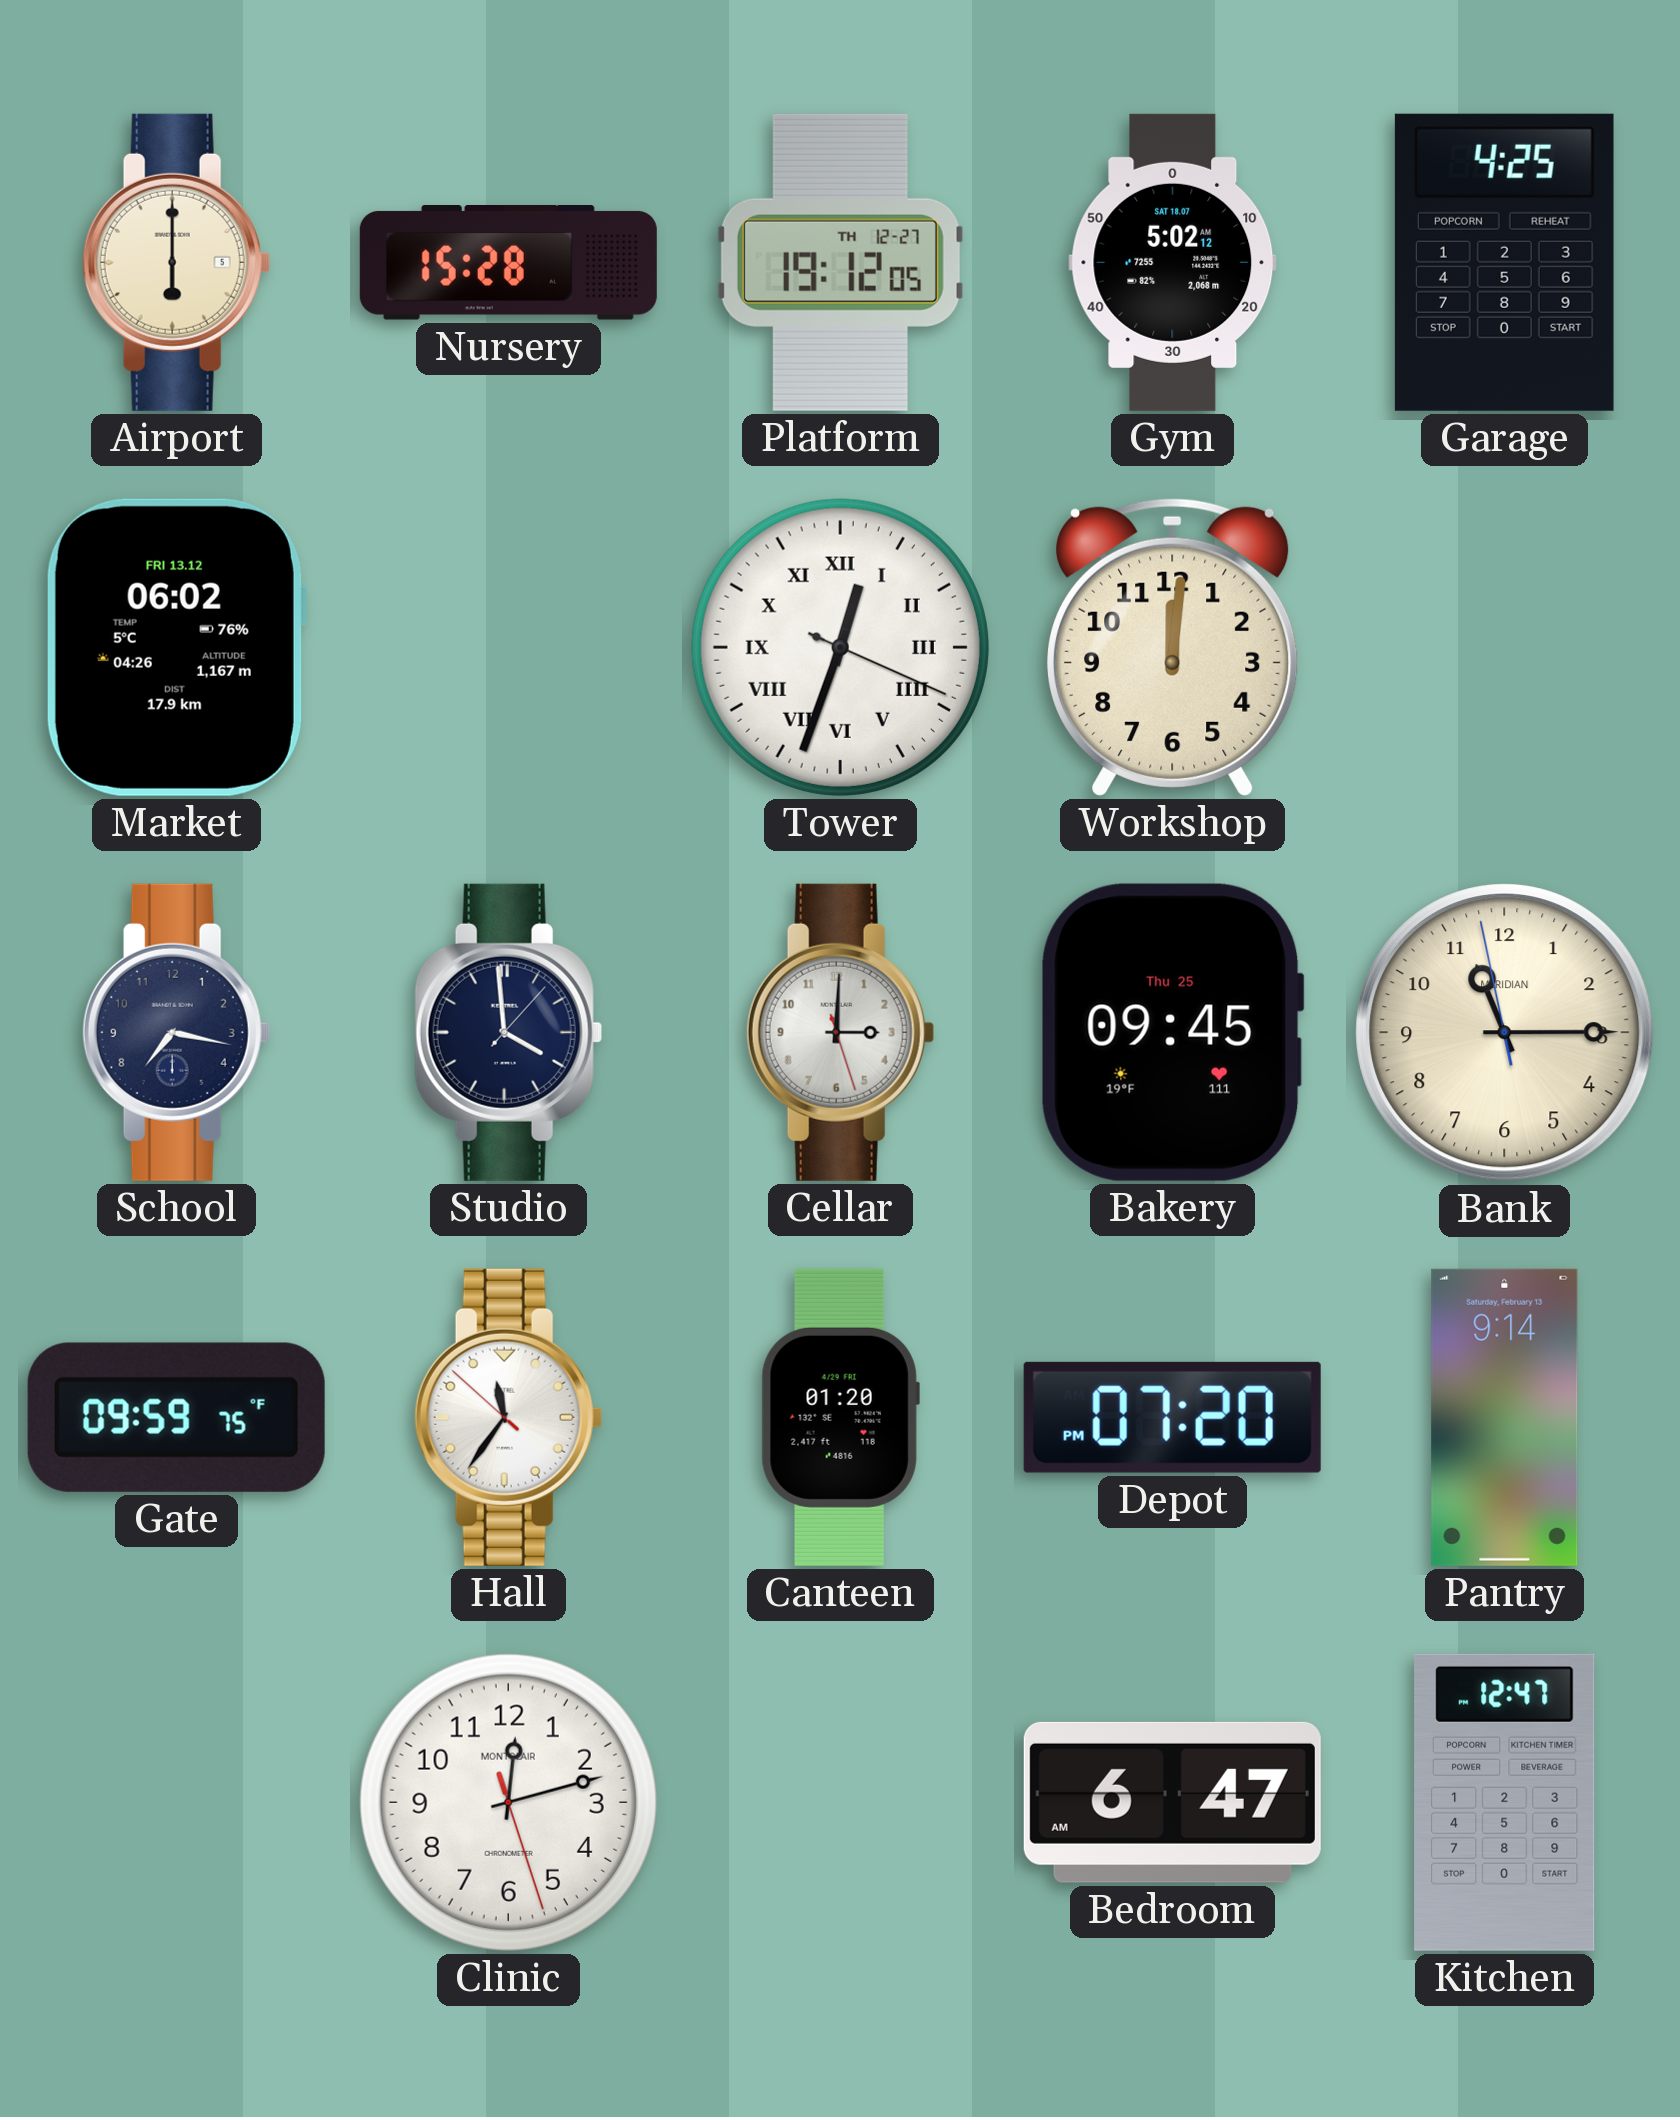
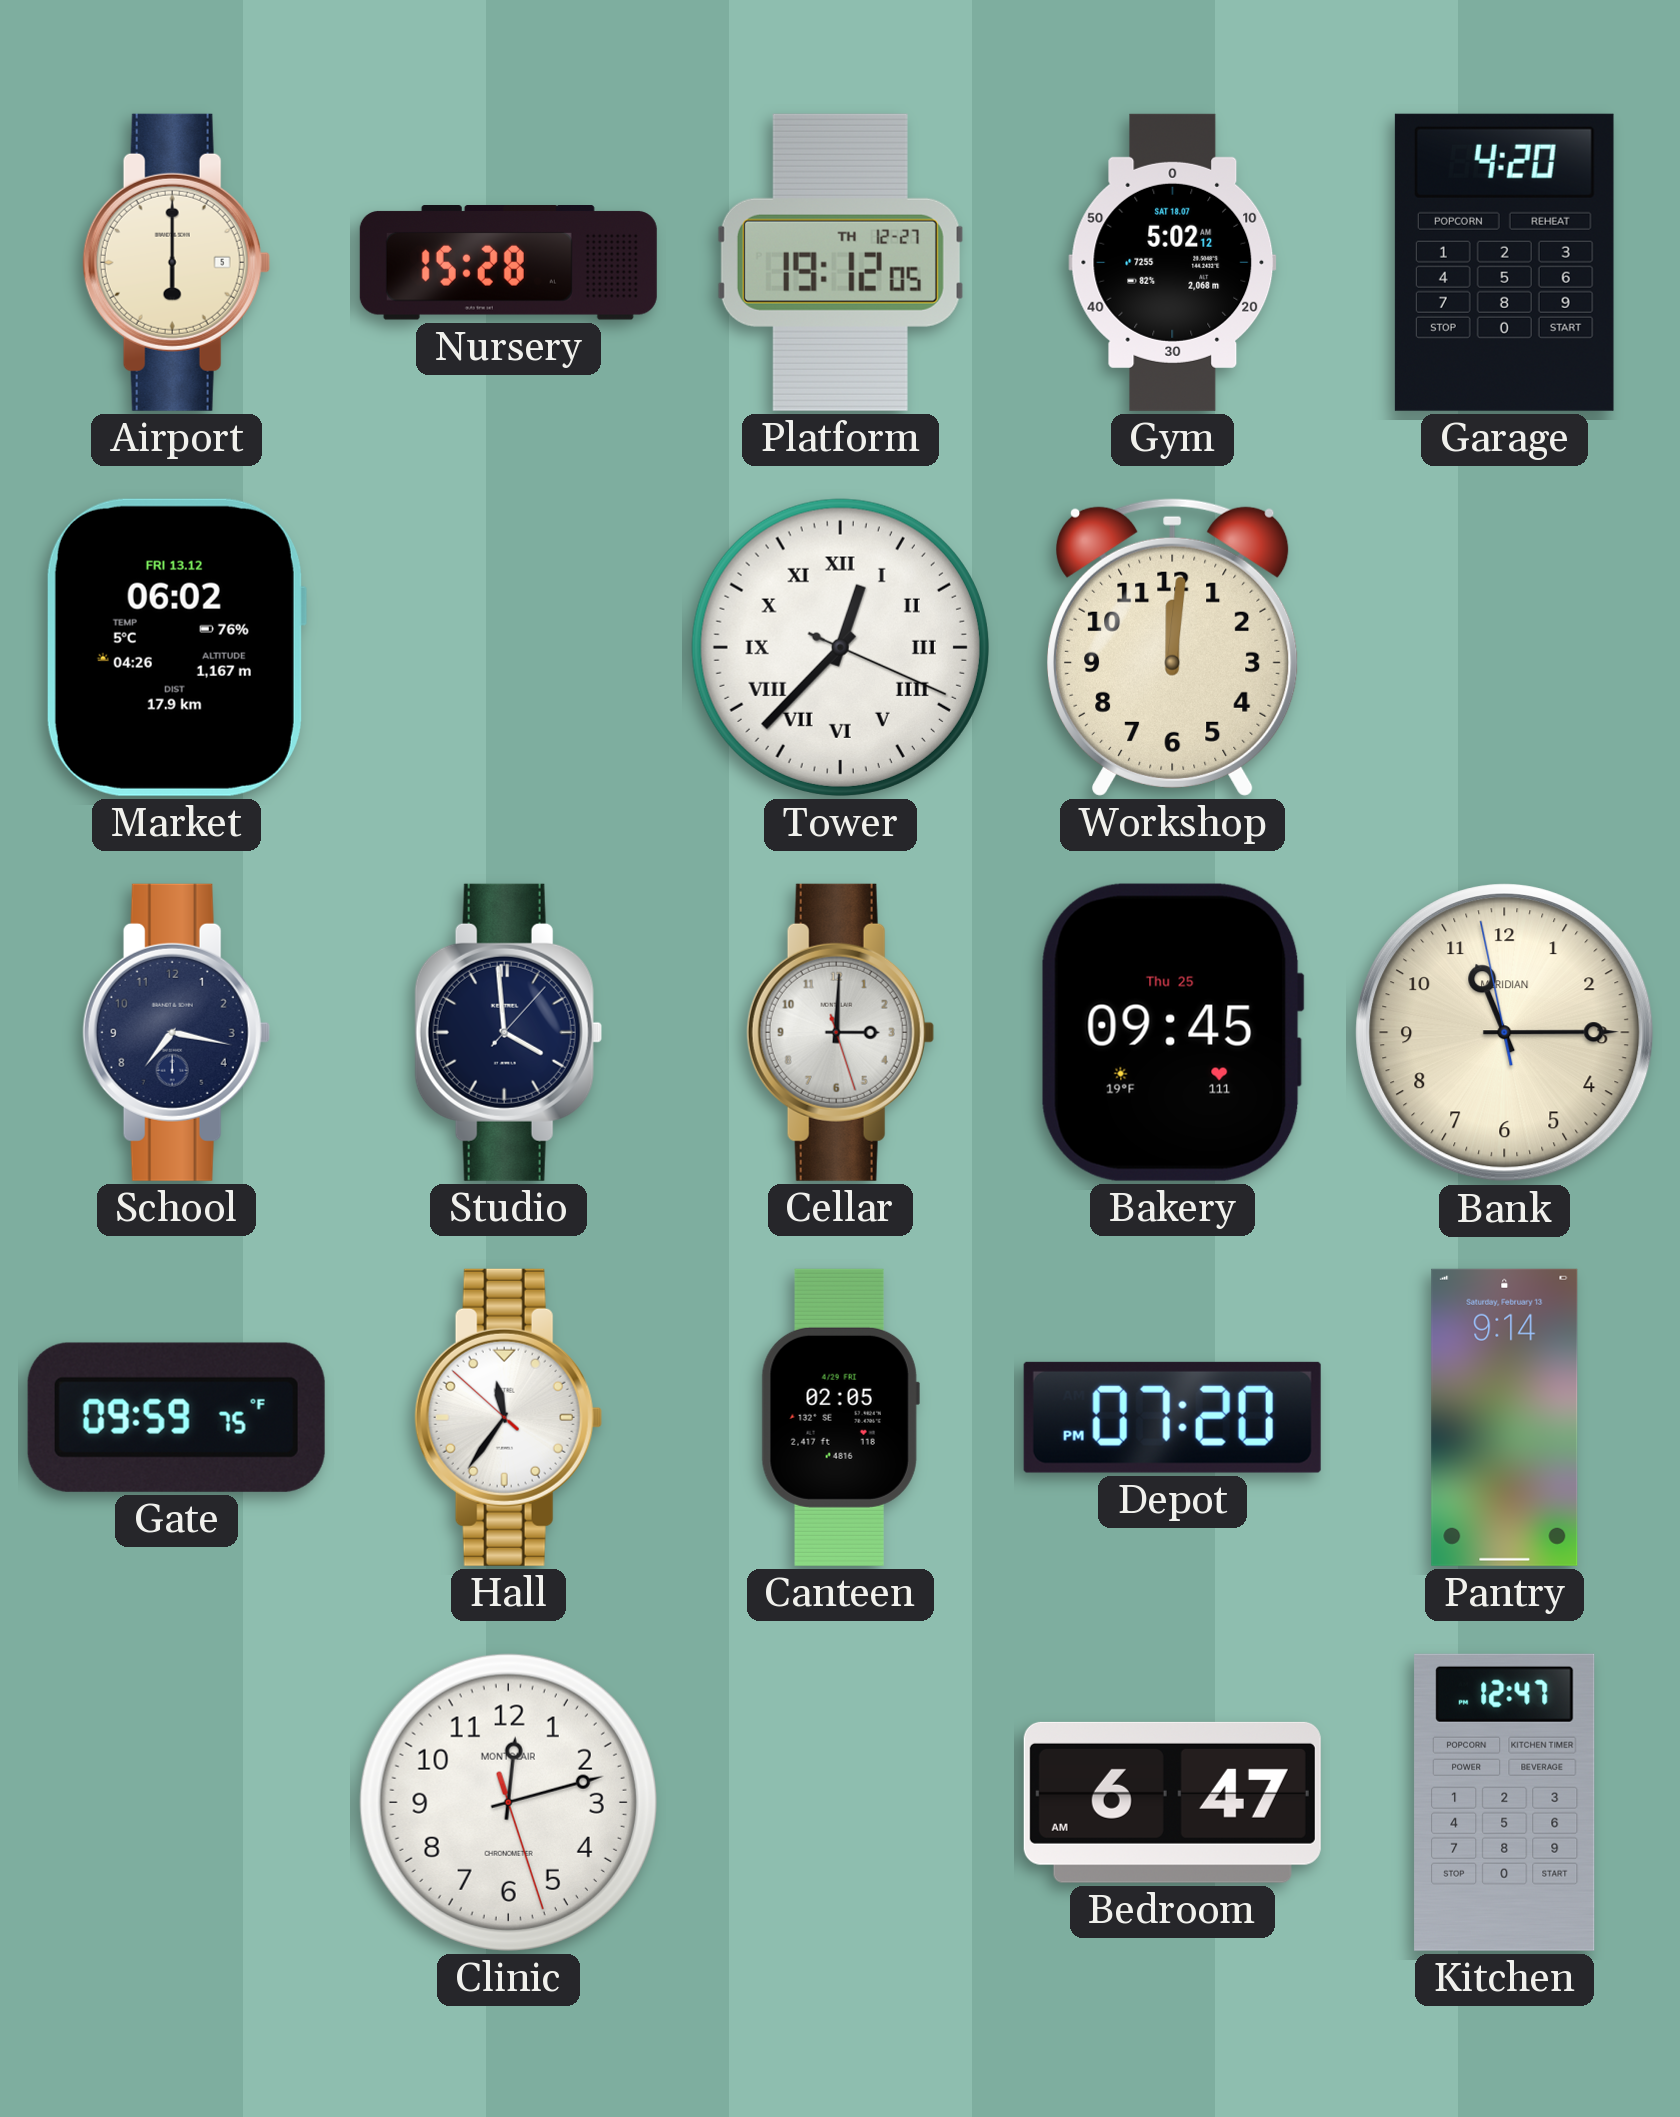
Garage: 4:25 -> 4:20
Tower: 12:33 -> 12:37
Canteen: 01:20 -> 02:05
